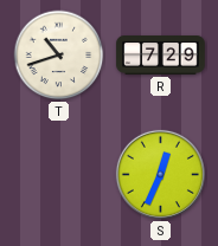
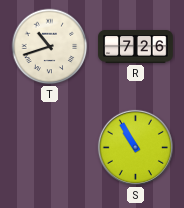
R: 7:29 -> 7:26
S: 12:34 -> 10:55
